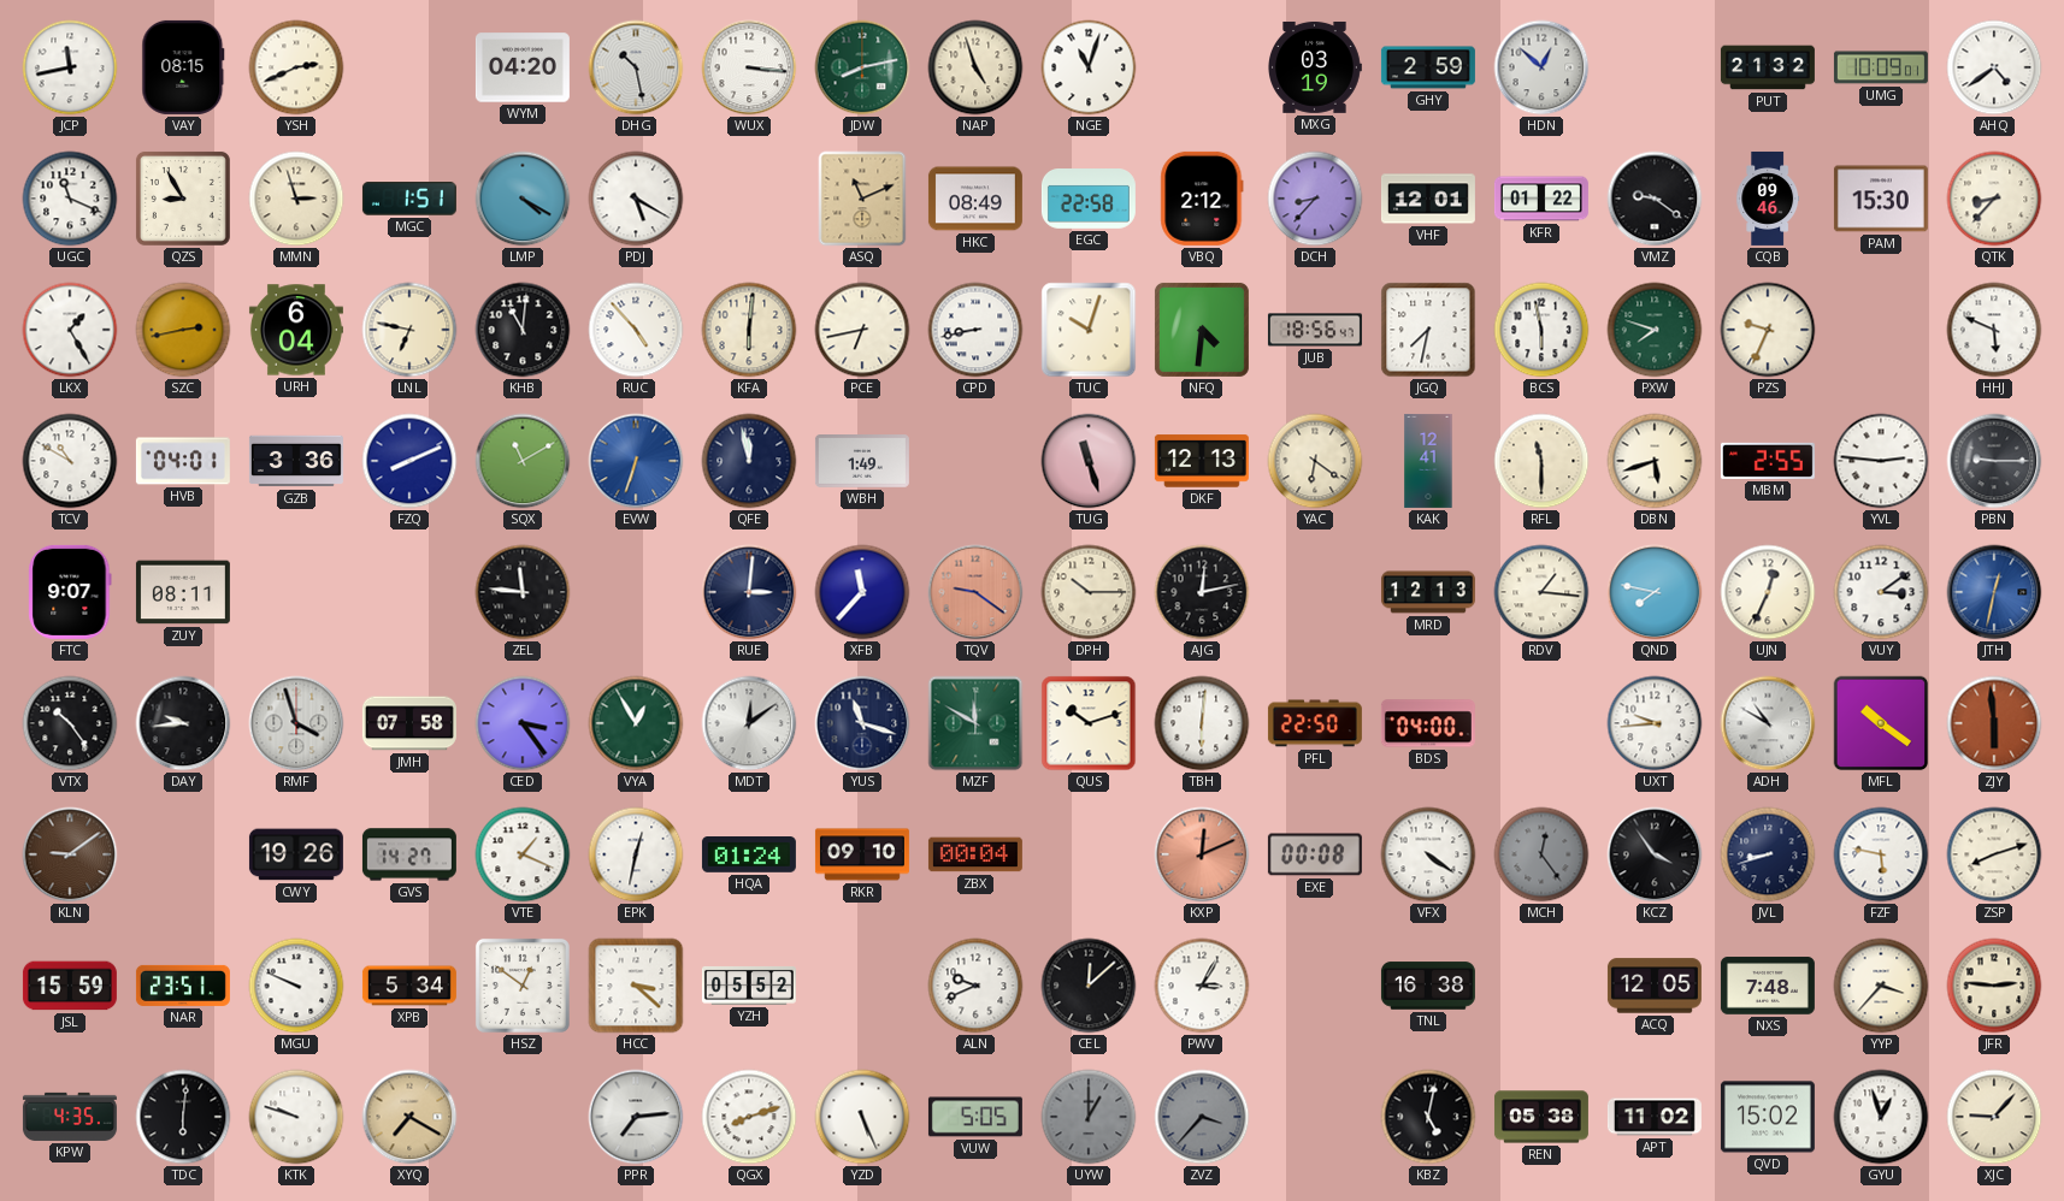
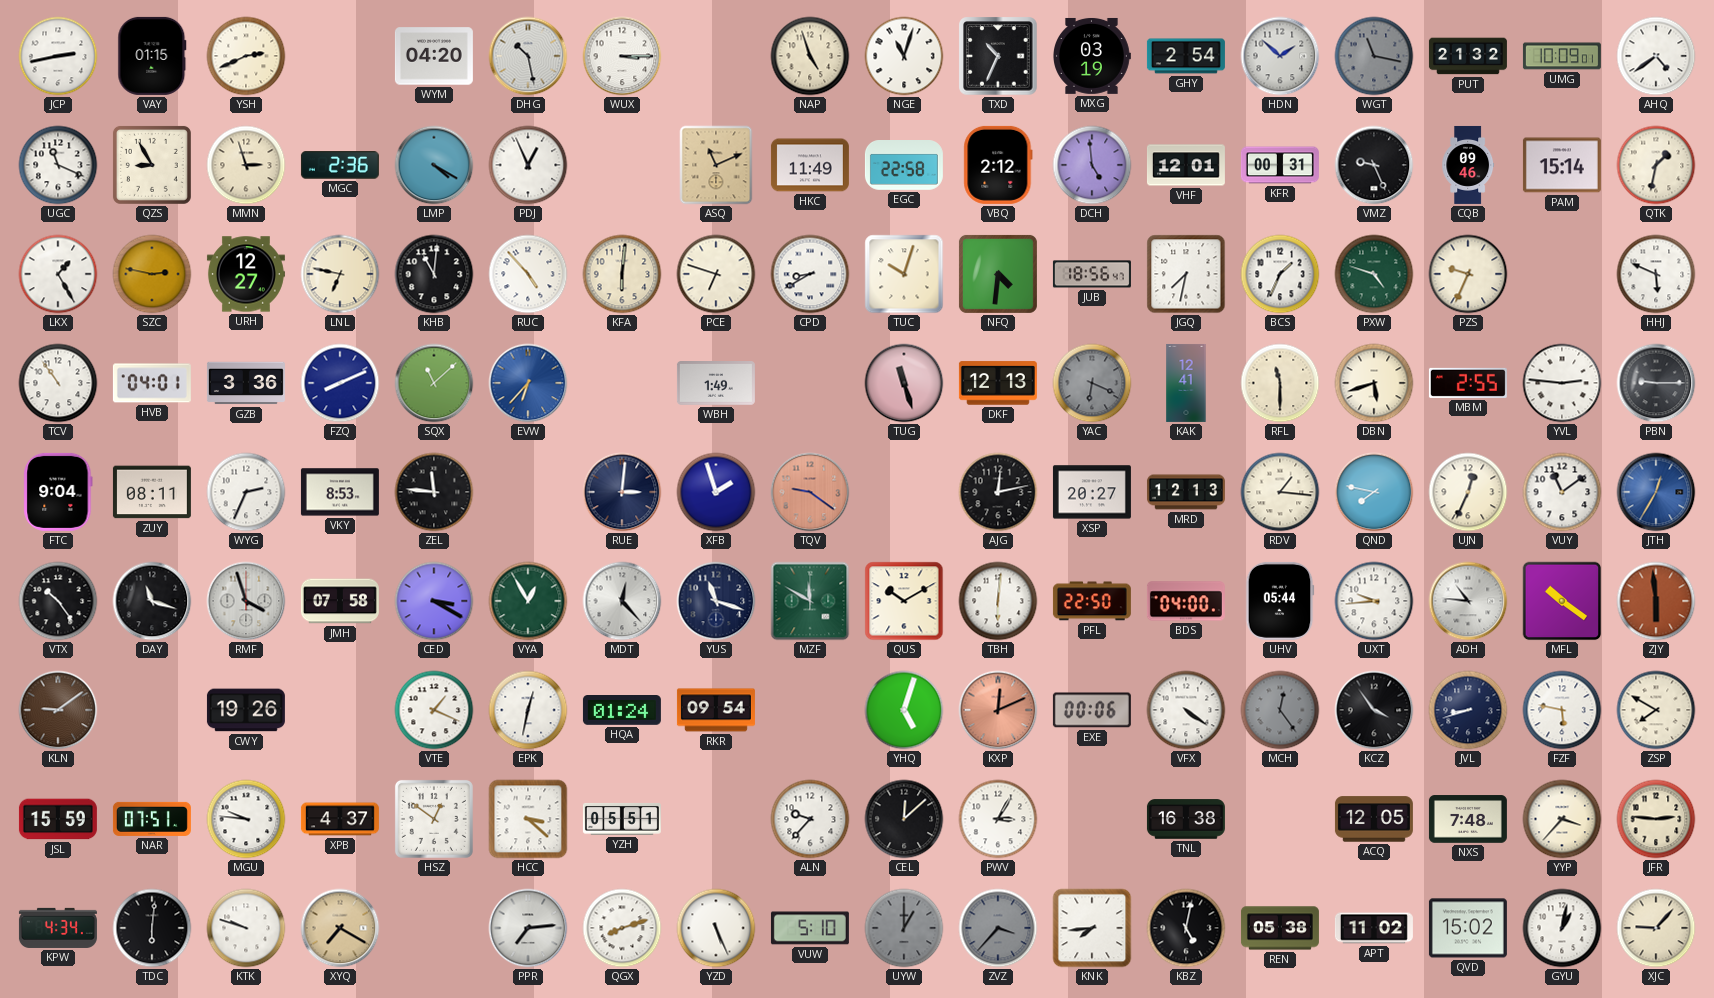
JCP: 11:43 -> 2:43
VAY: 08:15 -> 01:15
WUX: 3:16 -> 3:15
JDW: 8:13 -> none
TXD: none -> 10:34
GHY: 2:59 -> 2:54
HDN: 12:52 -> 1:52
WGT: none -> 11:17
MGC: 1:51 -> 2:36
PDJ: 5:20 -> 12:56
HKC: 08:49 -> 11:49
DCH: 8:37 -> 4:59
KFR: 01:22 -> 00:31
VMZ: 9:21 -> 9:26
PAM: 15:30 -> 15:14
QTK: 8:37 -> 1:32
SZC: 2:43 -> 2:47
URH: 6:04 -> 12:27
PCE: 6:43 -> 6:48
CPD: 8:43 -> 8:40
BCS: 5:58 -> 1:34
PXW: 7:48 -> 4:48
TCV: 10:50 -> 10:54
SQX: 11:10 -> 11:08
EVW: 6:33 -> 6:37
QFE: 11:58 -> none
YAC: 6:21 -> 6:19
YAC dial: cream -> grey
FTC: 9:07 -> 9:04
WYG: none -> 2:34
VKY: none -> 8:53
XFB: 11:37 -> 1:57
DPH: 10:15 -> none
XSP: none -> 20:27
VUY: 3:09 -> 11:09
JTH: 12:32 -> 12:35
DAY: 9:44 -> 11:18
CED: 3:24 -> 3:20
MDT: 12:09 -> 12:23
QUS: 10:12 -> 10:10
UHV: none -> 05:44
ADH: 10:50 -> 10:46
GVS: 14:27 -> none
RKR: 09:10 -> 09:54
ZBX: 00:04 -> none
YHQ: none -> 5:03
EXE: 00:08 -> 00:06
ZSP: 8:12 -> 7:50
NAR: 23:51 -> 07:51
MGU: 9:49 -> 9:46
XPB: 5:34 -> 4:37
YZH: 05:52 -> 05:51
ALN: 9:41 -> 9:37
KPW: 4:35 -> 4:34
VUW: 5:05 -> 5:10
KNK: none -> 7:44
GYU: 12:57 -> 1:02
